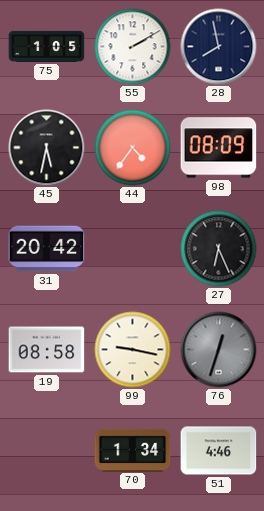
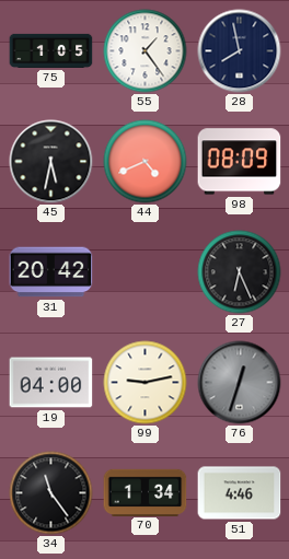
55: 2:10 -> 1:24
44: 4:36 -> 4:41
19: 08:58 -> 04:00
99: 9:17 -> 9:13
34: none -> 11:24
